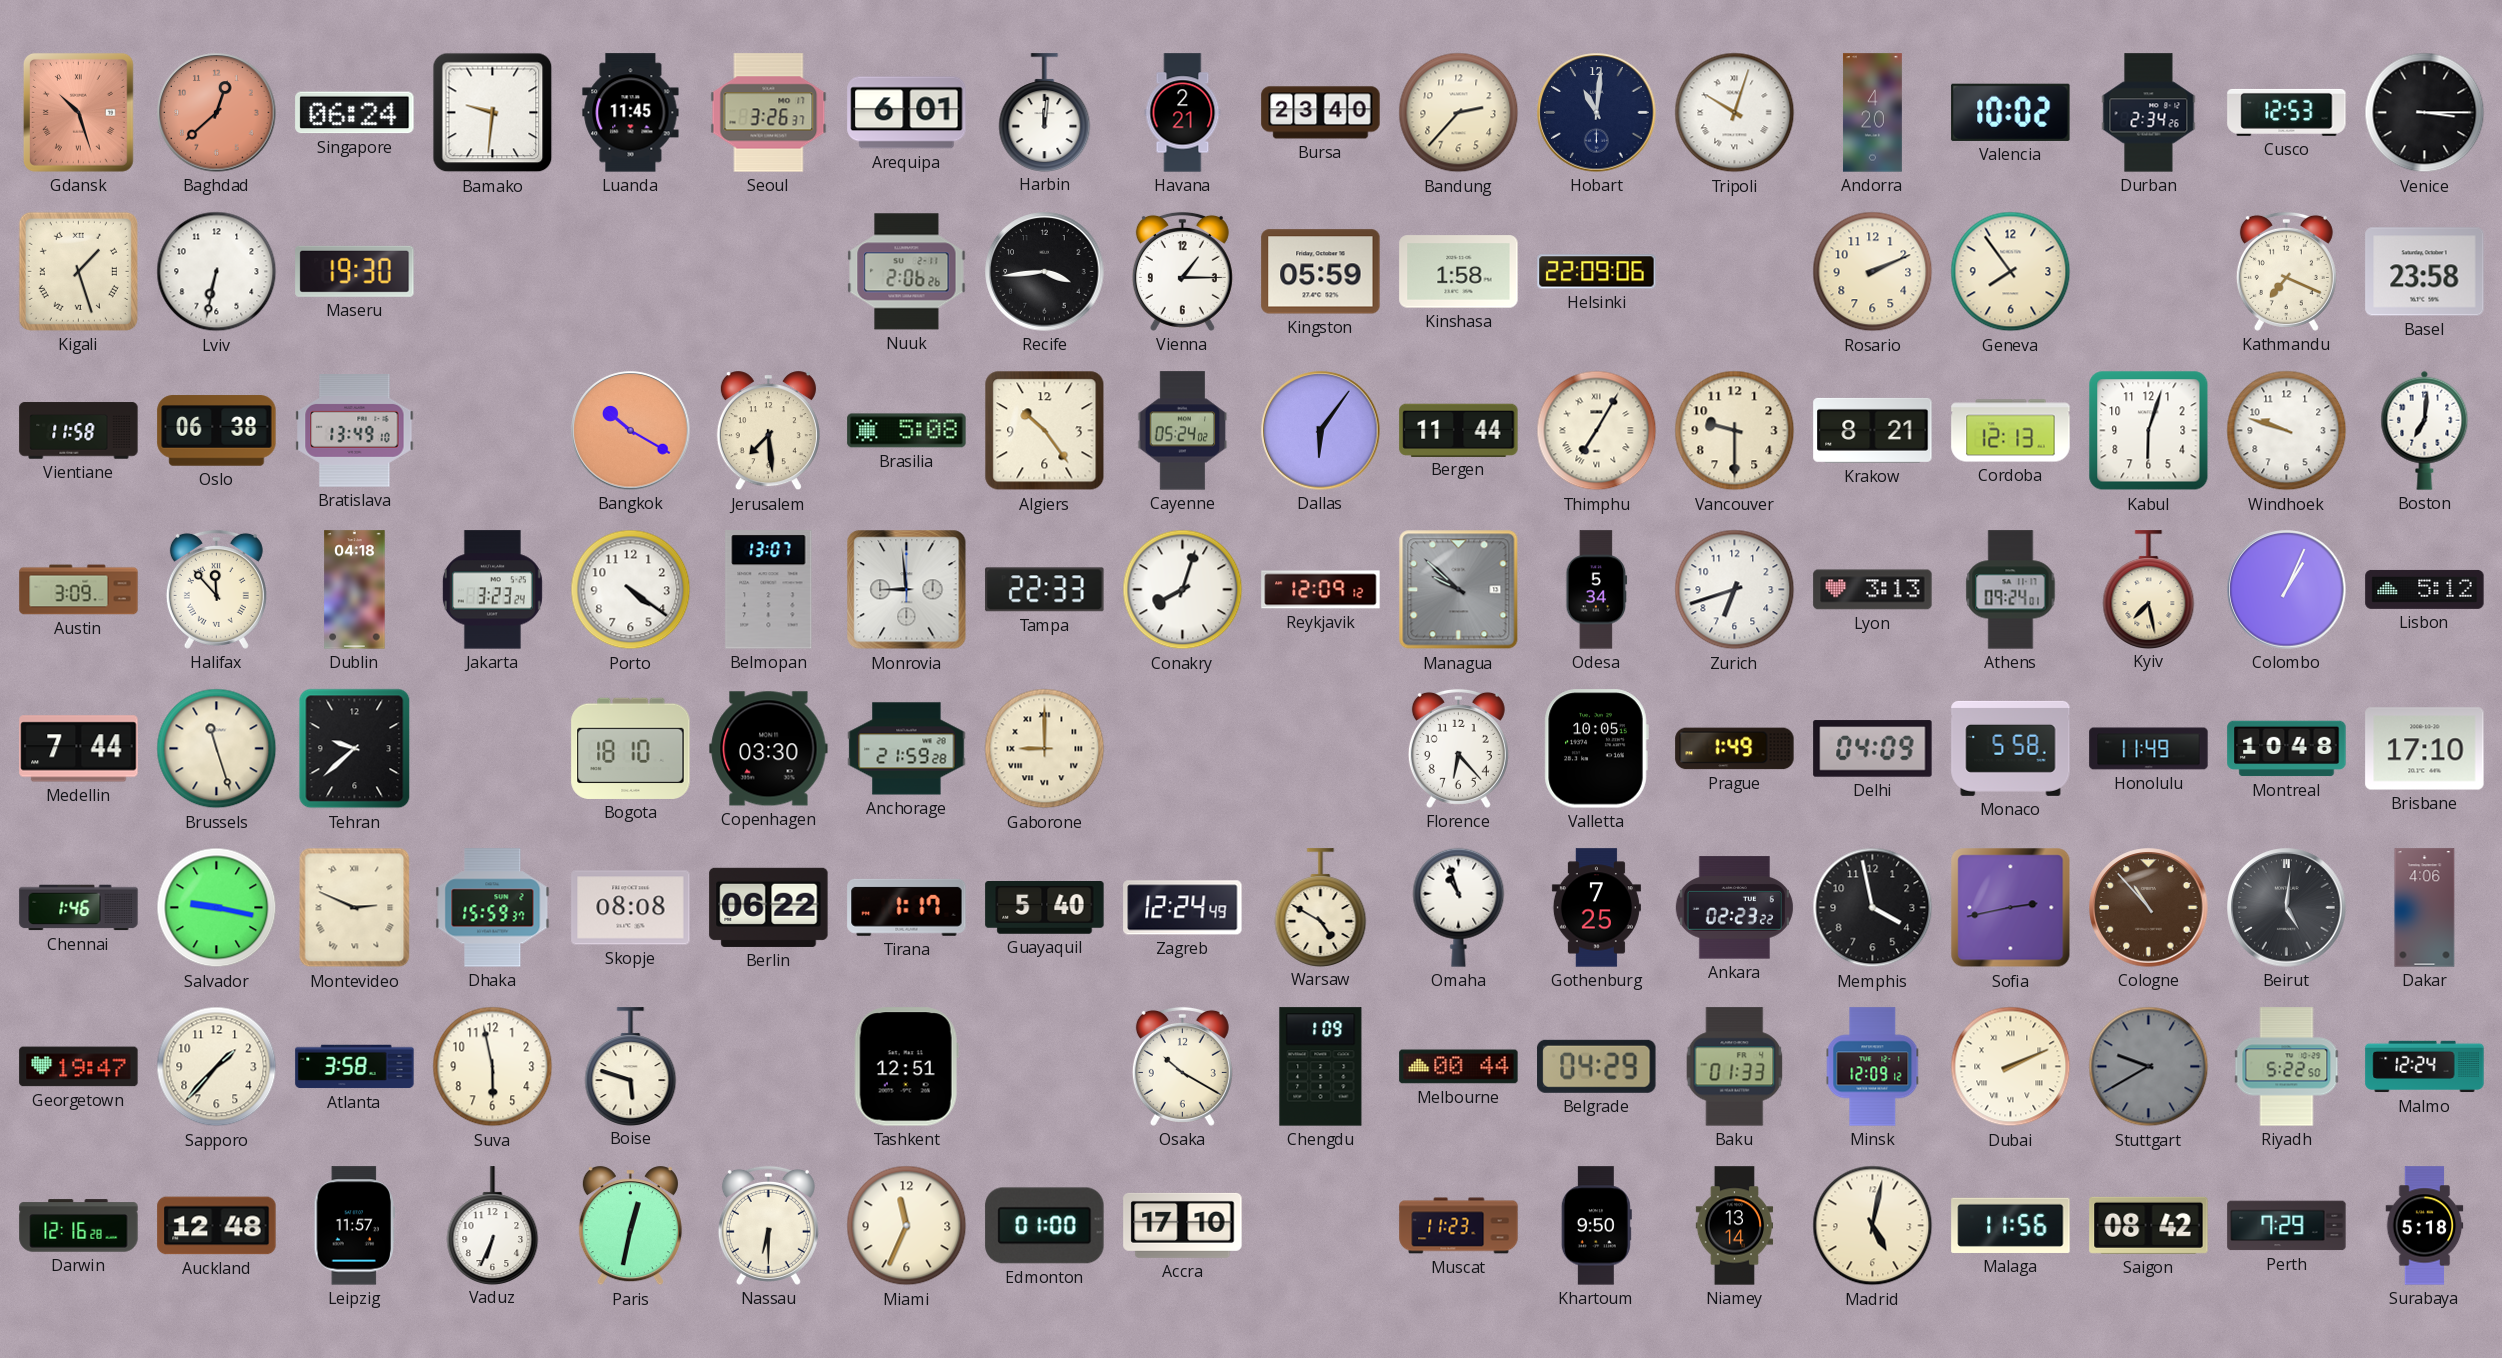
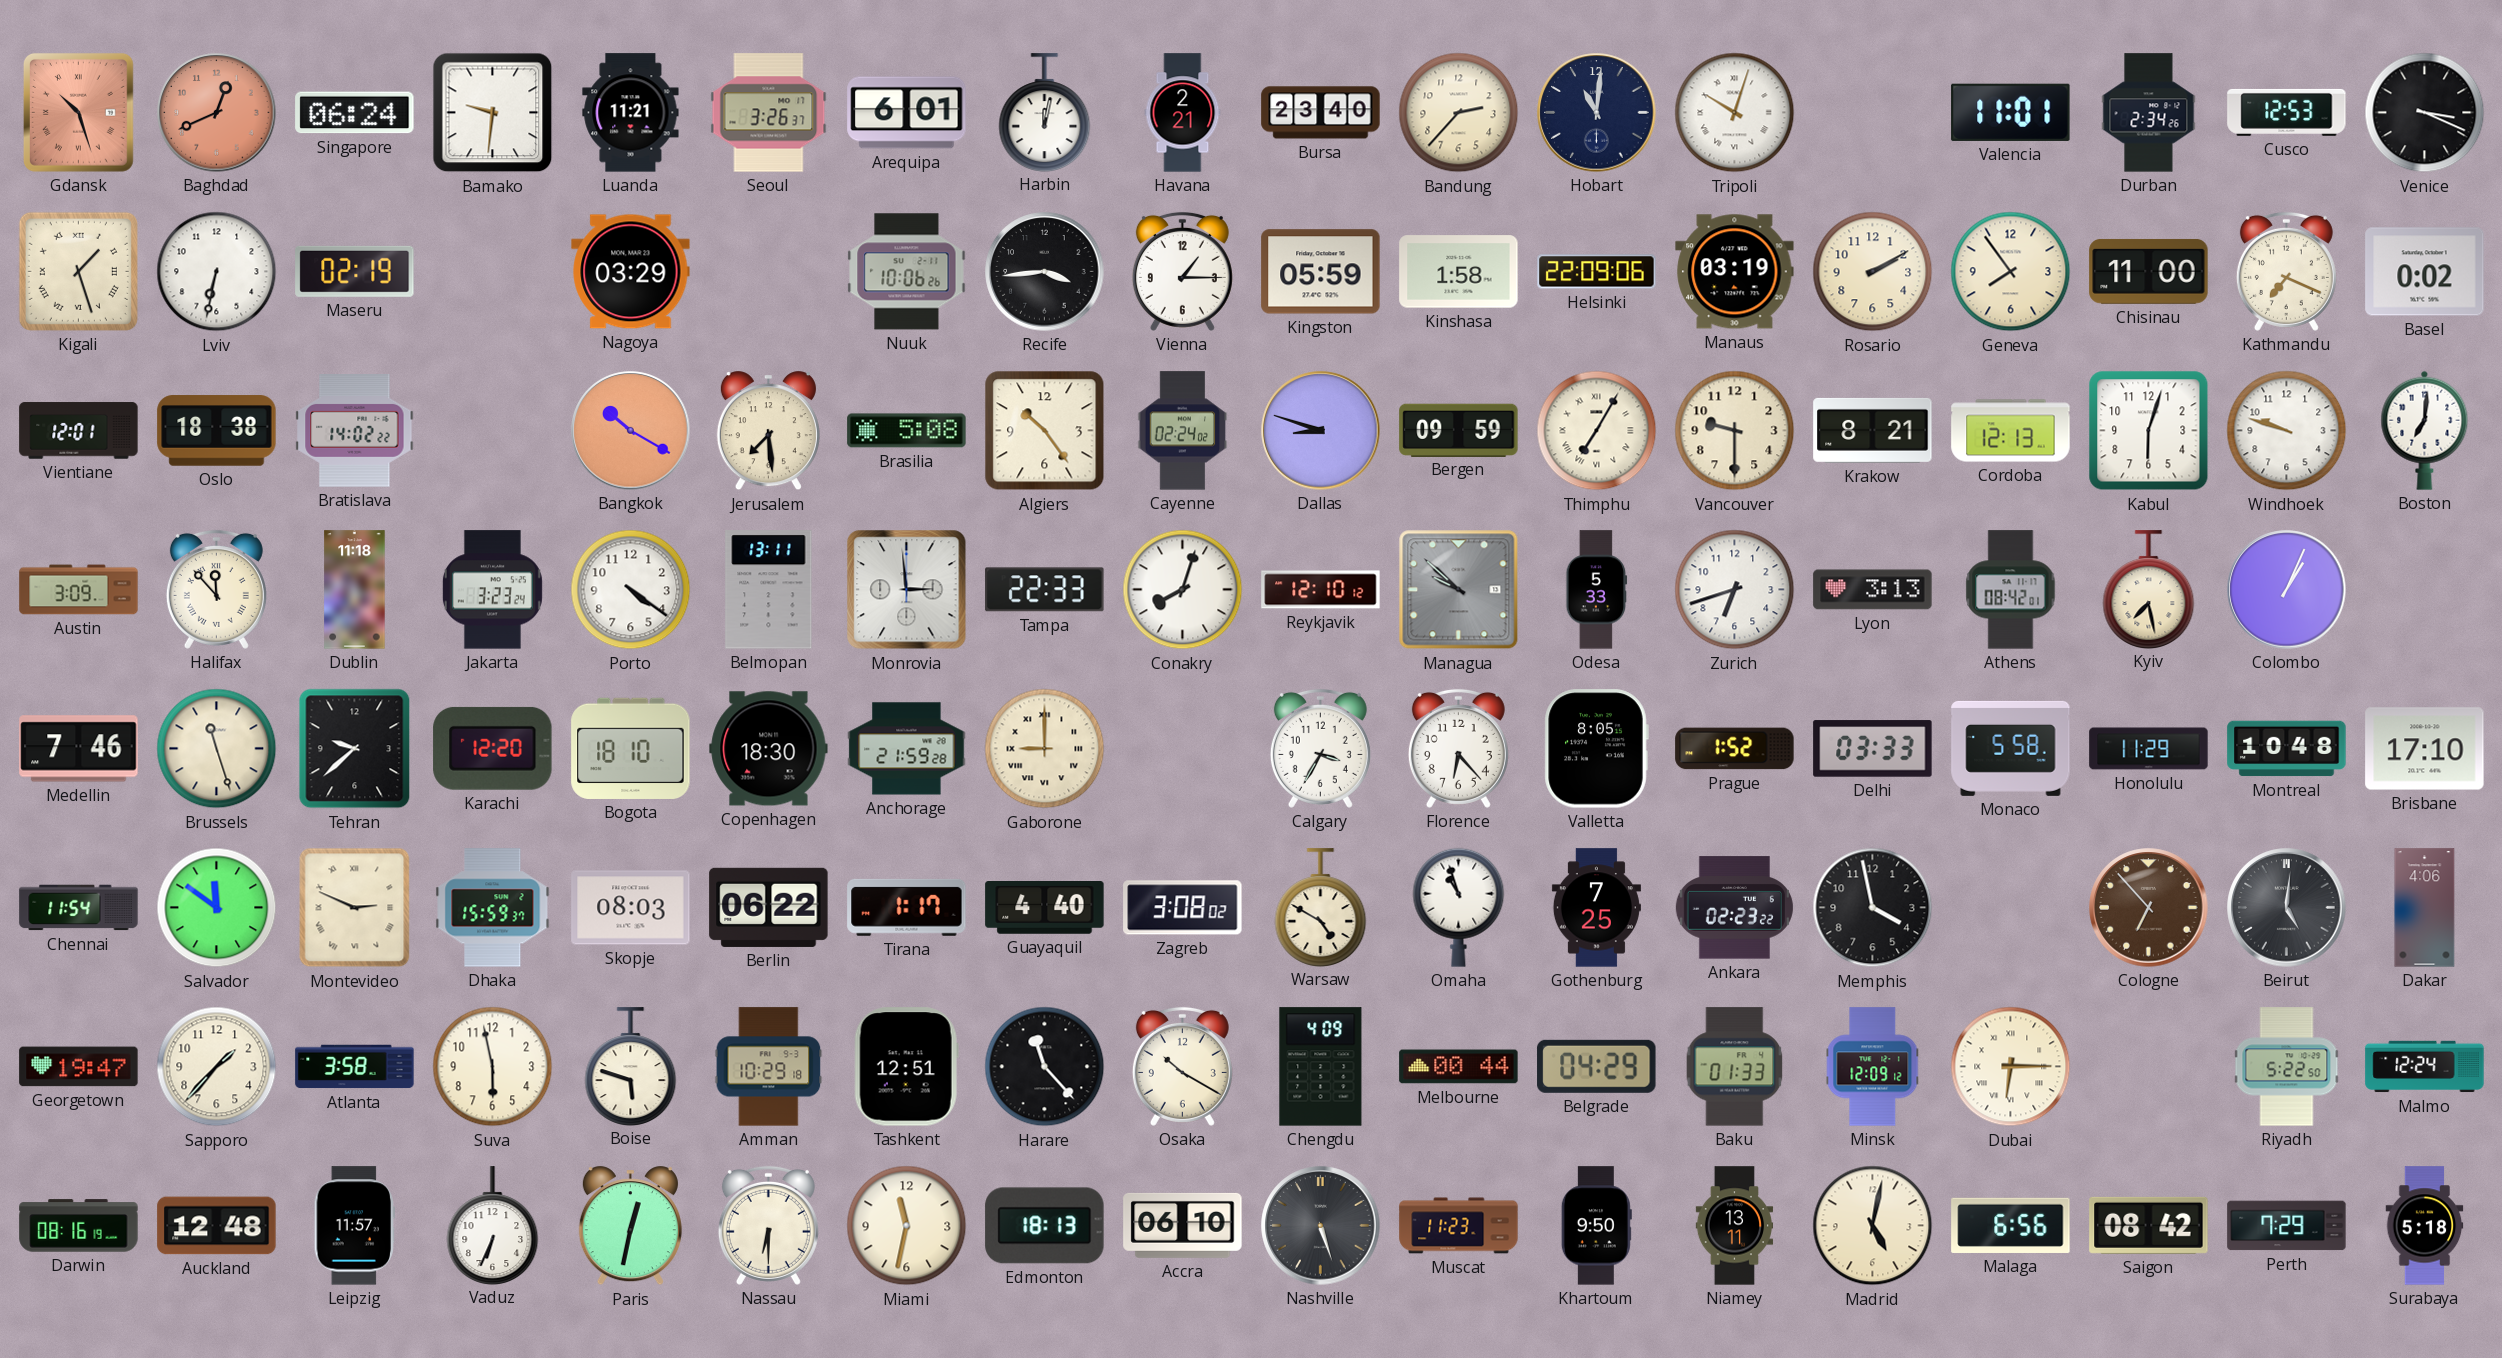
Baghdad: 12:38 -> 12:41
Luanda: 11:45 -> 11:21
Harbin: 12:01 -> 12:02
Andorra: 4:20 -> none
Valencia: 10:02 -> 11:01
Venice: 3:15 -> 3:19
Maseru: 19:30 -> 02:19
Nagoya: none -> 03:29
Nuuk: 2:06 -> 10:06
Manaus: none -> 03:19
Rosario: 2:11 -> 2:10
Chisinau: none -> 11:00
Basel: 23:58 -> 0:02
Vientiane: 11:58 -> 12:01
Oslo: 06:38 -> 18:38
Bratislava: 13:49 -> 14:02
Cayenne: 05:24 -> 02:24
Dallas: 6:06 -> 8:48
Bergen: 11:44 -> 09:59
Dublin: 04:18 -> 11:18
Belmopan: 13:07 -> 13:11
Monrovia: 8:59 -> 2:59
Reykjavik: 12:09 -> 12:10
Odesa: 5:34 -> 5:33
Athens: 09:24 -> 08:42
Lisbon: 5:12 -> none
Medellin: 7:44 -> 7:46
Karachi: none -> 12:20
Copenhagen: 03:30 -> 18:30
Calgary: none -> 3:35
Valletta: 10:05 -> 8:05
Prague: 1:49 -> 1:52
Delhi: 04:09 -> 03:33
Honolulu: 11:49 -> 11:29
Chennai: 1:46 -> 11:54
Salvador: 9:17 -> 11:51
Skopje: 08:08 -> 08:03
Guayaquil: 5:40 -> 4:40
Zagreb: 12:24 -> 3:08
Sofia: 2:43 -> none
Cologne: 10:53 -> 6:53
Amman: none -> 10:29
Harare: none -> 11:23
Chengdu: 1:09 -> 4:09
Dubai: 2:11 -> 6:15
Stuttgart: 9:40 -> none
Darwin: 12:16 -> 08:16
Miami: 11:34 -> 11:32
Edmonton: 01:00 -> 18:13
Accra: 17:10 -> 06:10
Nashville: none -> 5:27
Niamey: 13:14 -> 13:11
Malaga: 11:56 -> 6:56
